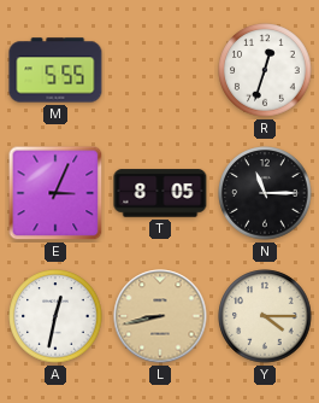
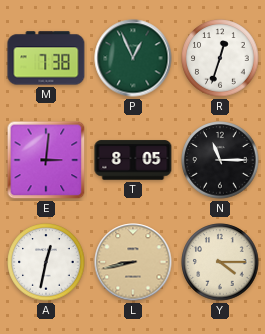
M: 5:55 -> 7:38
P: none -> 12:56
E: 3:04 -> 3:01
